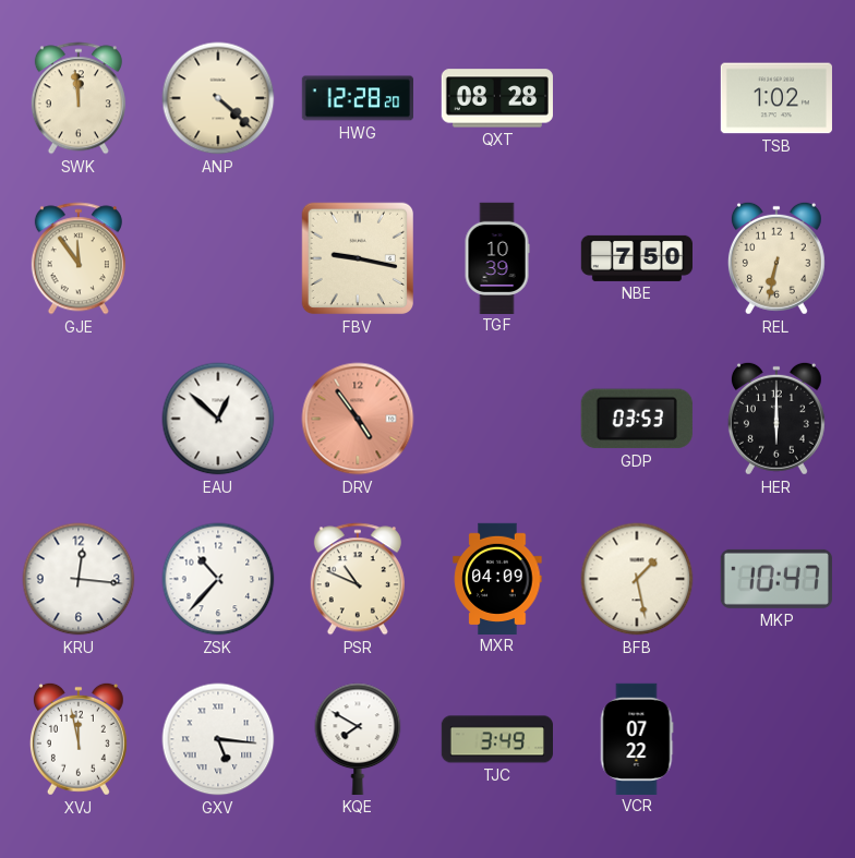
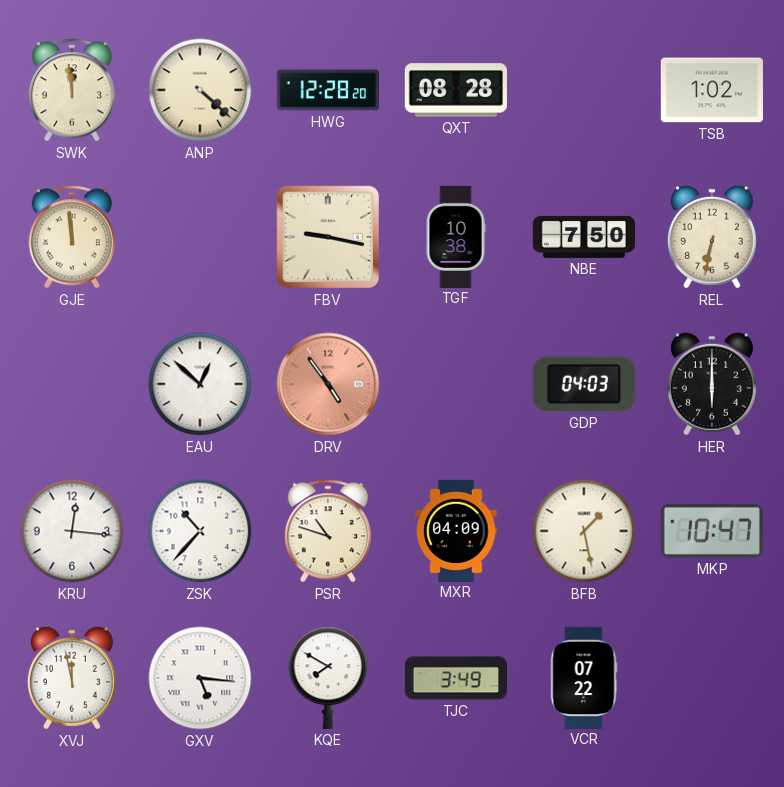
GJE: 11:54 -> 11:59
TGF: 10:39 -> 10:38
GDP: 03:53 -> 04:03
PSR: 10:49 -> 10:48
